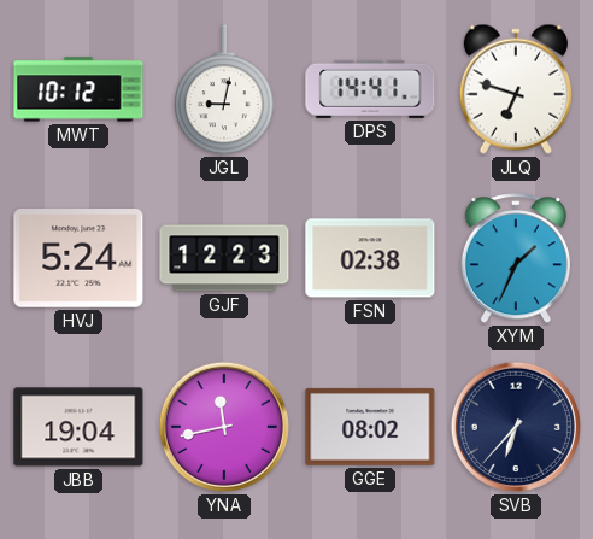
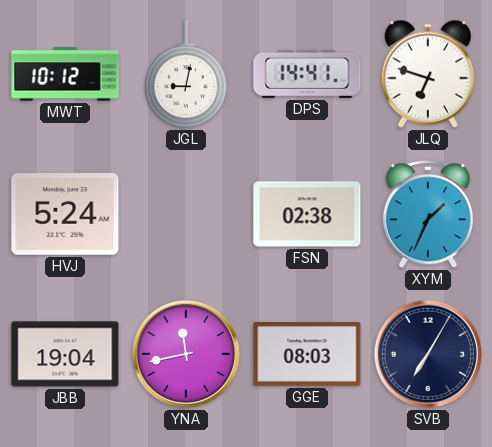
GJF: 12:23 -> none
GGE: 08:02 -> 08:03
SVB: 6:37 -> 7:05
